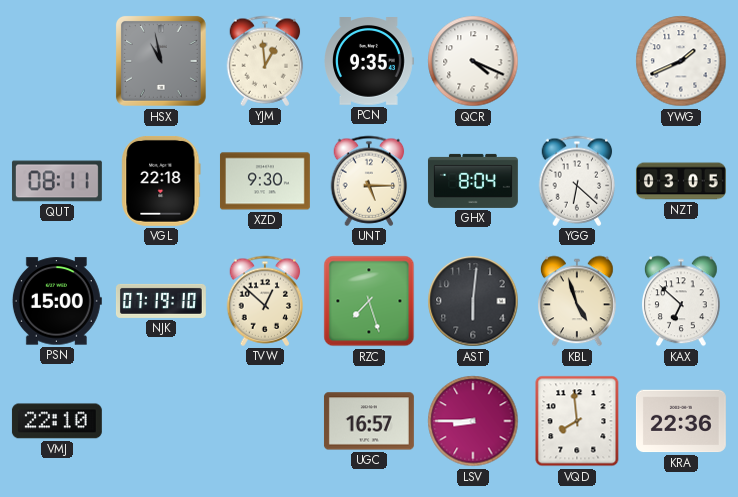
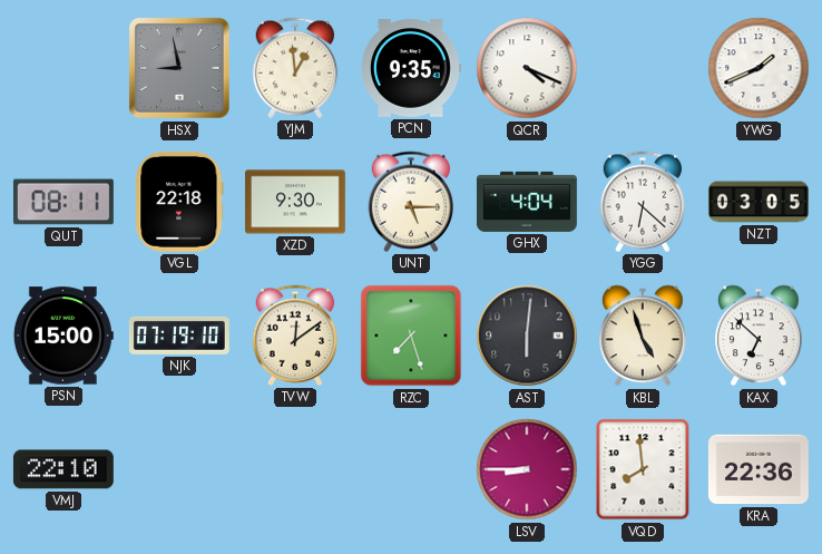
HSX: 10:58 -> 8:58
GHX: 8:04 -> 4:04
TVW: 12:52 -> 12:09
UGC: 16:57 -> none
